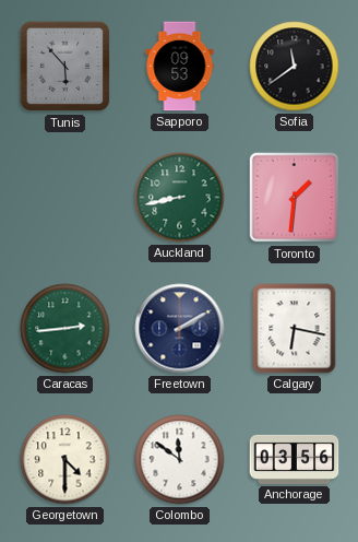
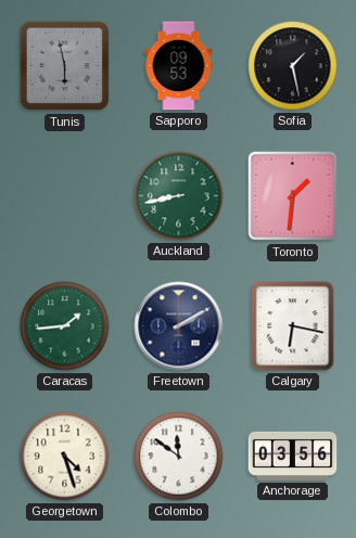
Tunis: 5:53 -> 5:58
Sofia: 11:39 -> 1:28
Caracas: 2:44 -> 1:44
Georgetown: 4:30 -> 4:27
